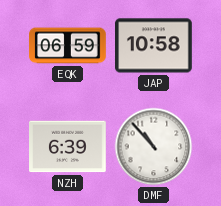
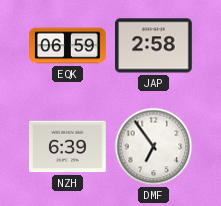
JAP: 10:58 -> 2:58
DMF: 10:53 -> 6:54
